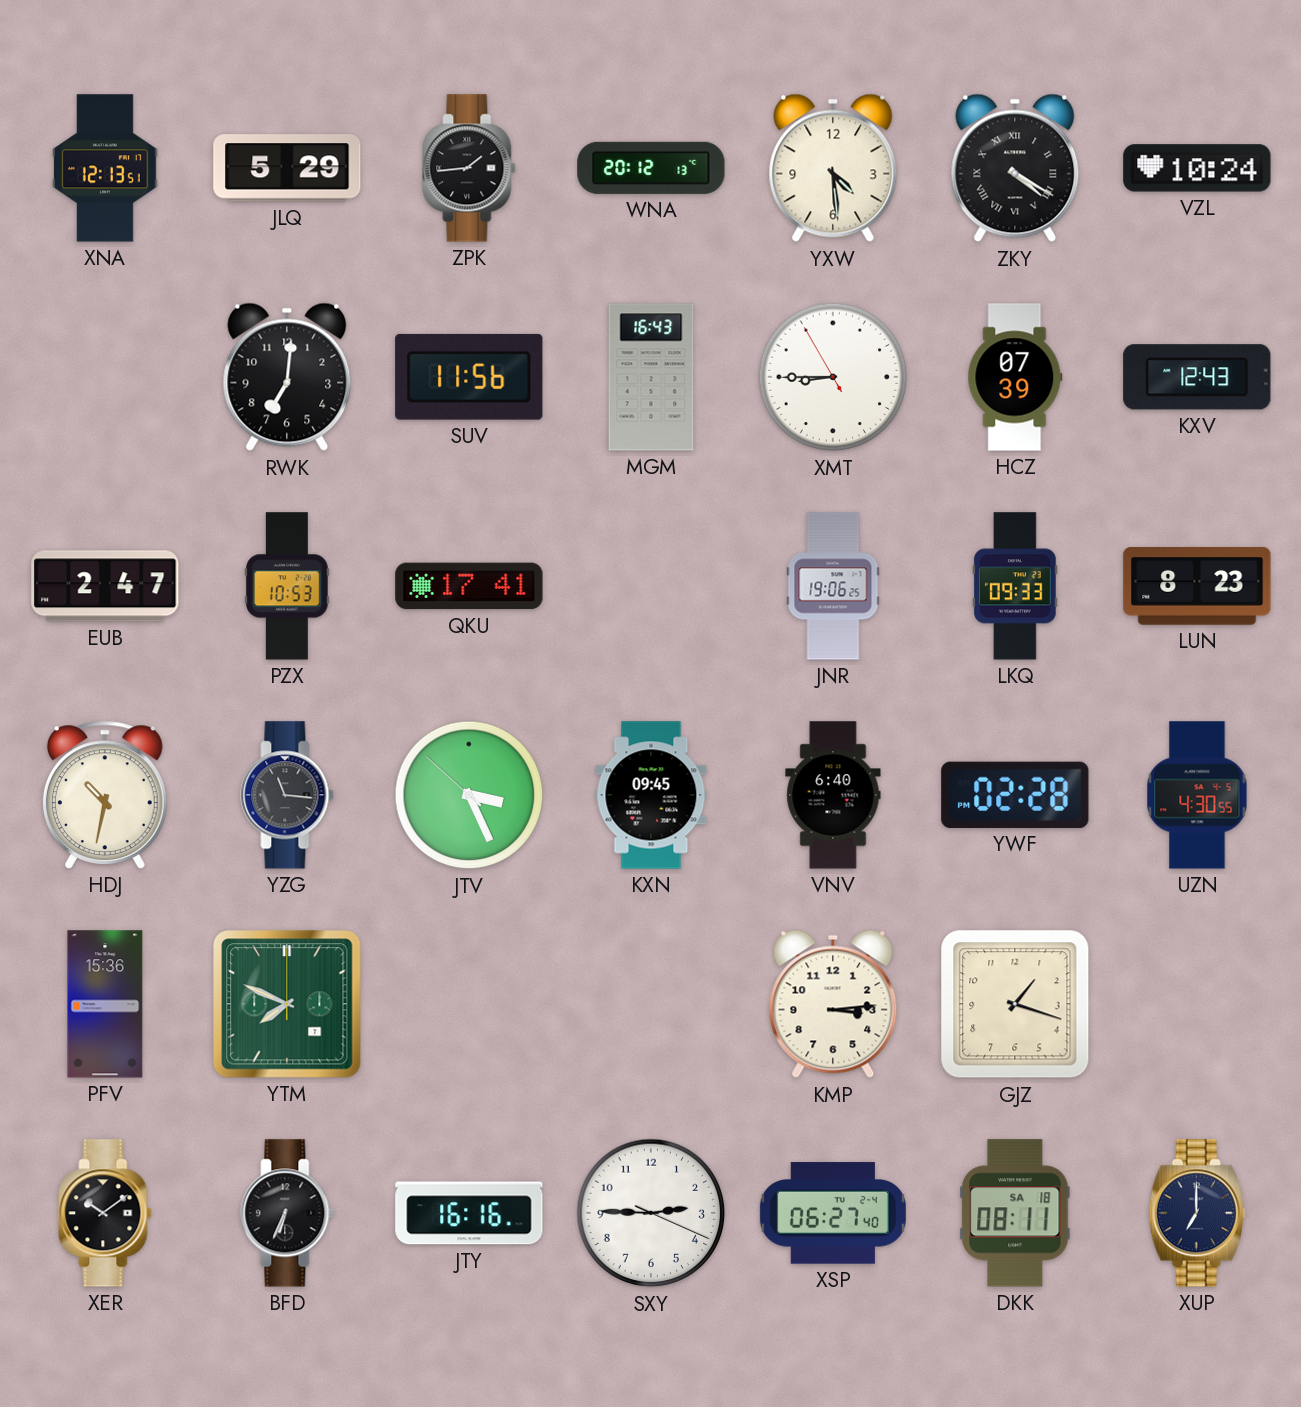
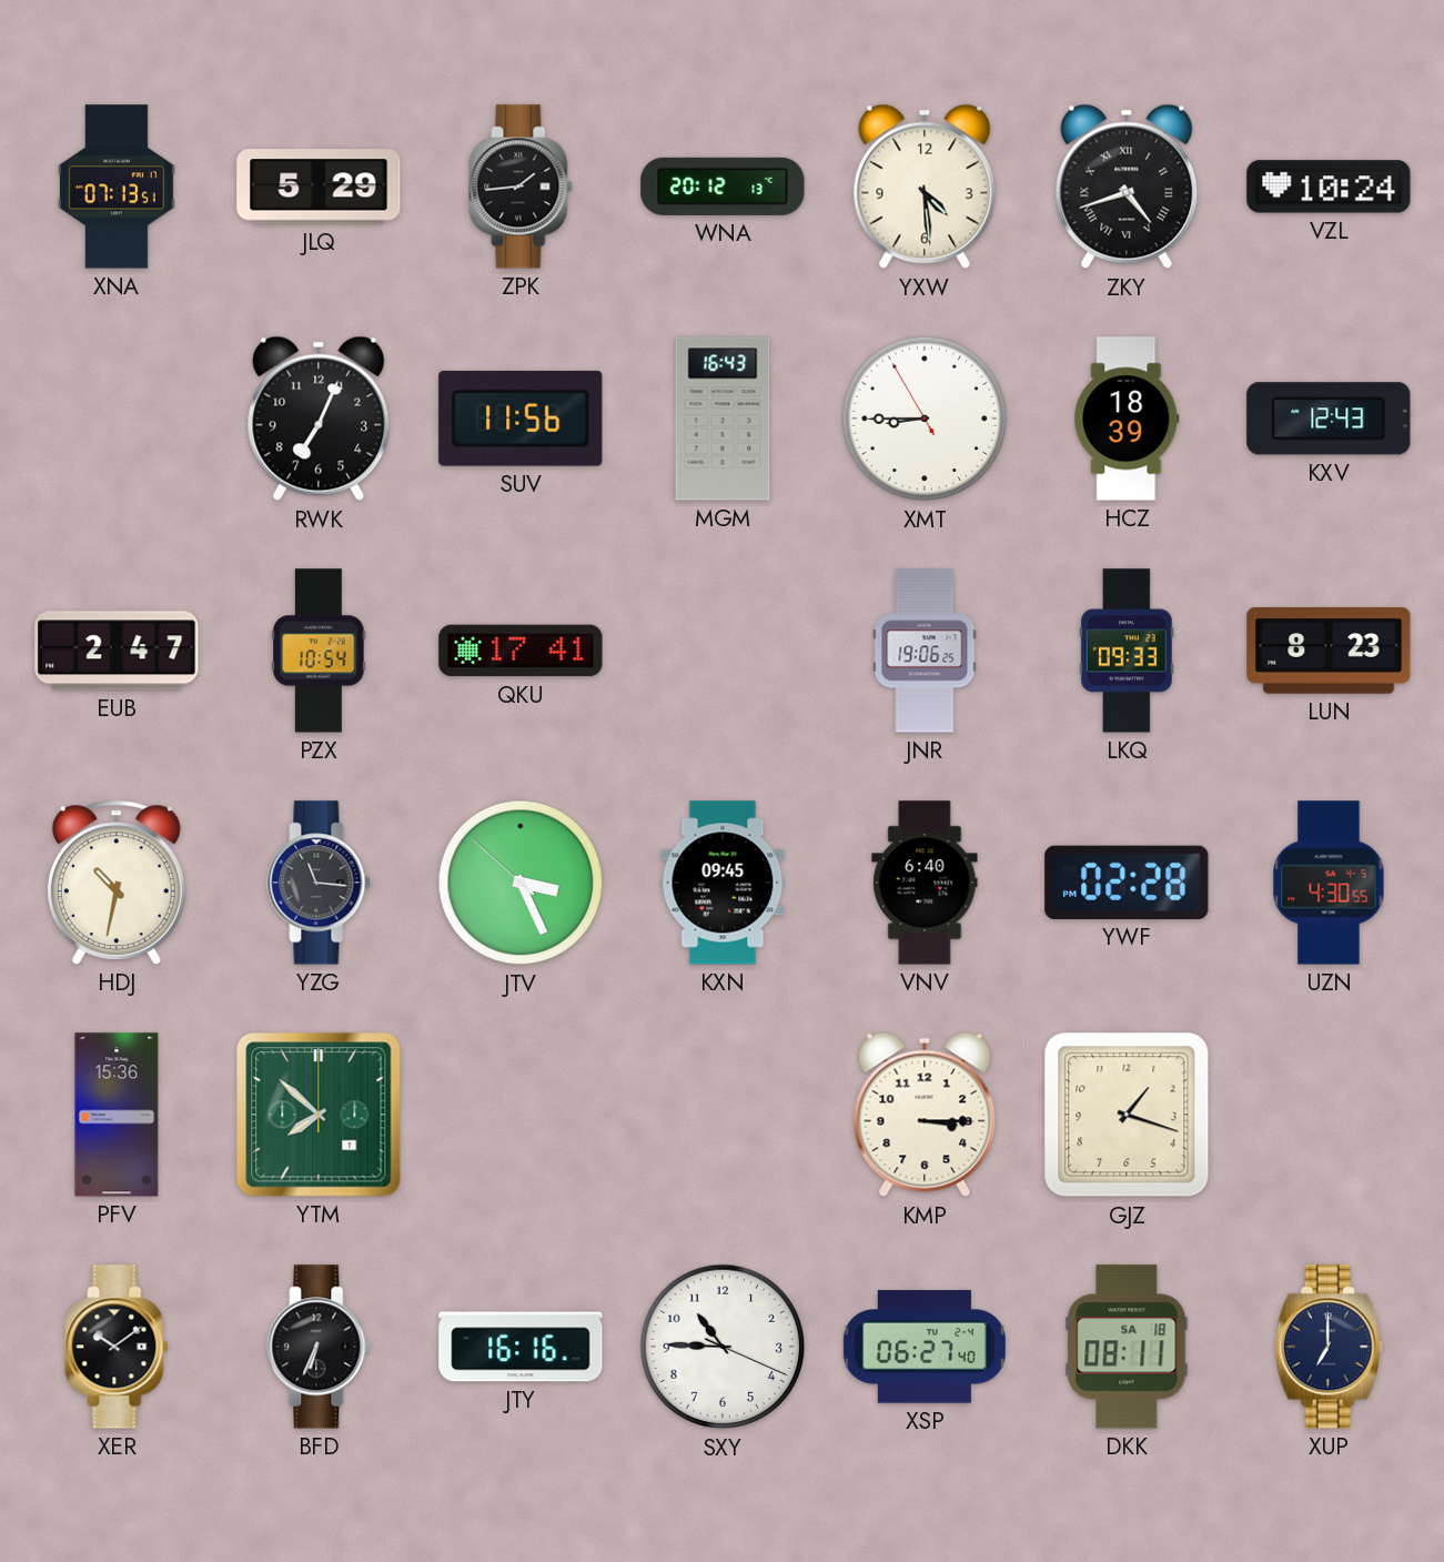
XNA: 12:13 -> 07:13
ZKY: 4:20 -> 4:42
RWK: 7:01 -> 7:04
HCZ: 07:39 -> 18:39
PZX: 10:53 -> 10:54
YTM: 7:49 -> 7:52
KMP: 3:14 -> 3:15
SXY: 2:45 -> 10:45
